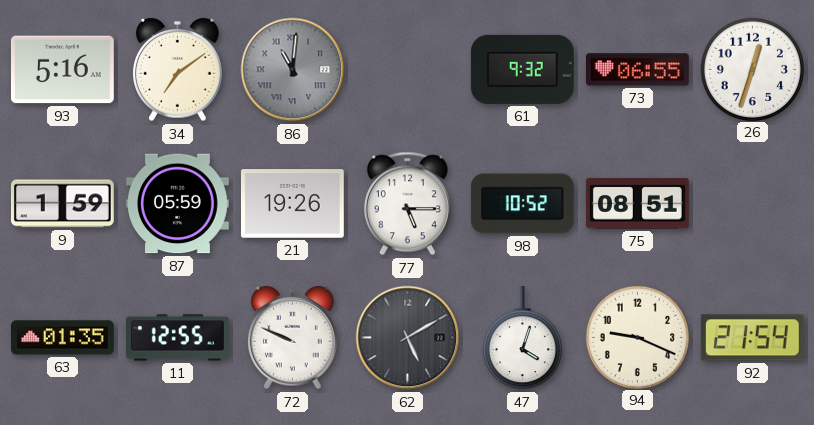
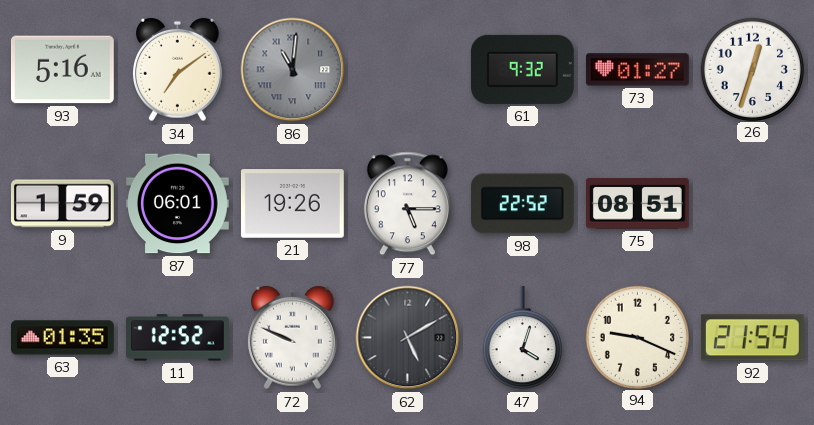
73: 06:55 -> 01:27
87: 05:59 -> 06:01
98: 10:52 -> 22:52
11: 12:55 -> 12:52
